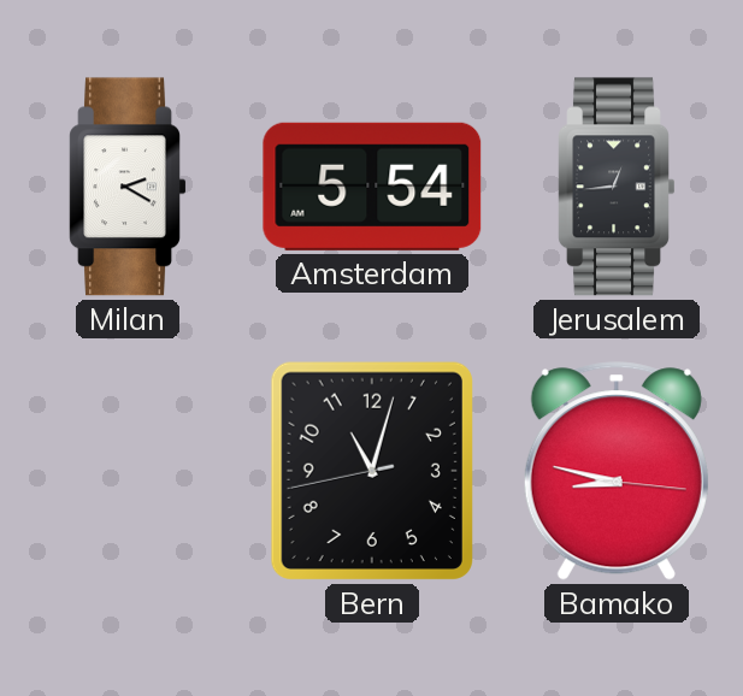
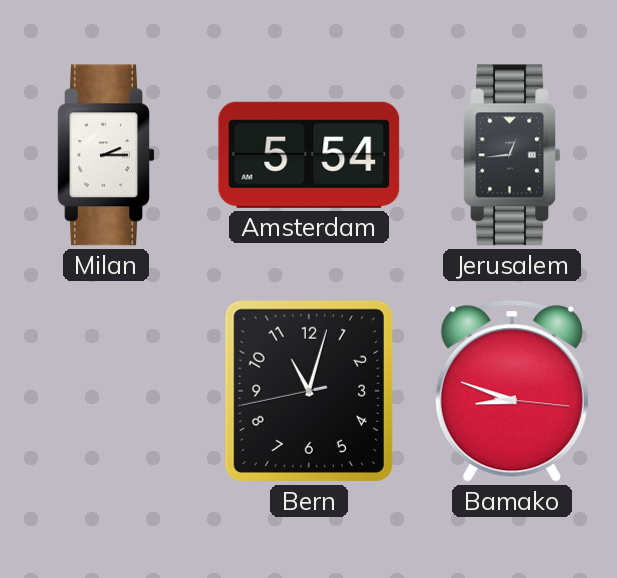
Milan: 2:20 -> 2:15
Bamako: 8:47 -> 8:48
